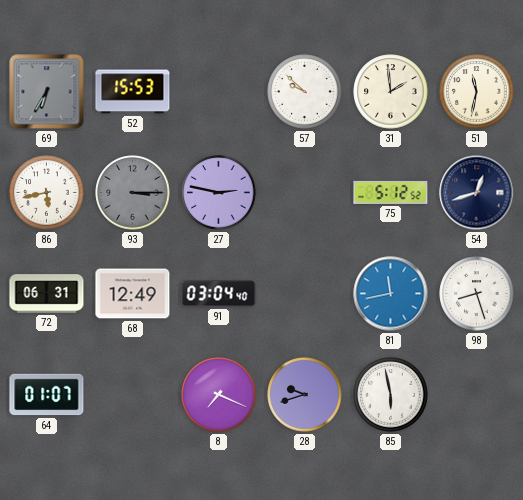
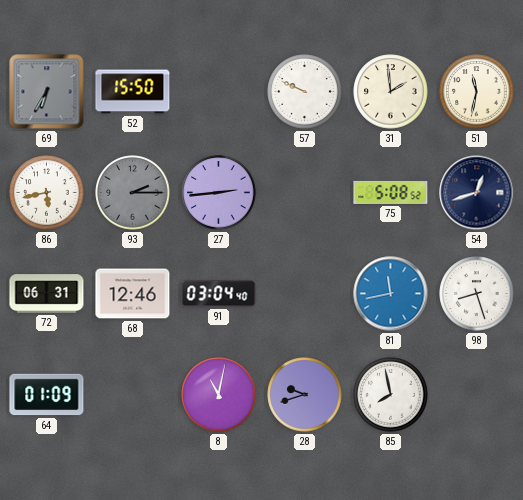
52: 15:53 -> 15:50
57: 9:52 -> 9:49
93: 3:15 -> 2:15
27: 2:47 -> 2:44
75: 5:12 -> 5:08
68: 12:49 -> 12:46
64: 01:07 -> 01:09
8: 7:19 -> 11:02
85: 5:58 -> 7:58
